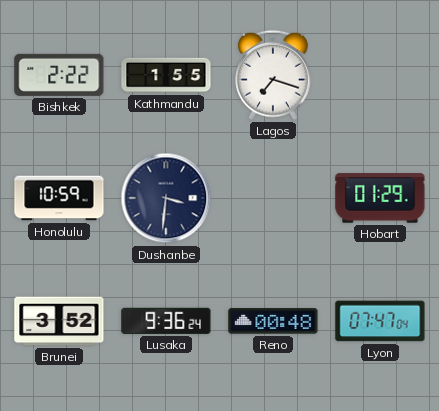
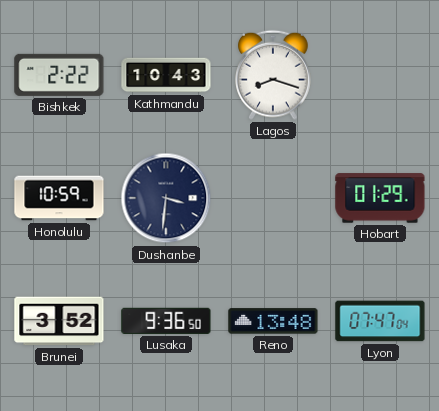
Kathmandu: 1:55 -> 10:43
Lagos: 7:18 -> 8:18
Lusaka: 9:36:24 -> 9:36:50
Reno: 00:48 -> 13:48
